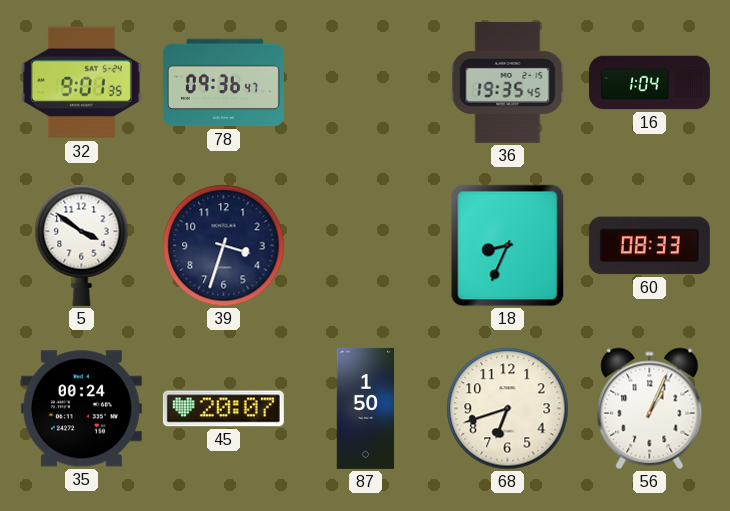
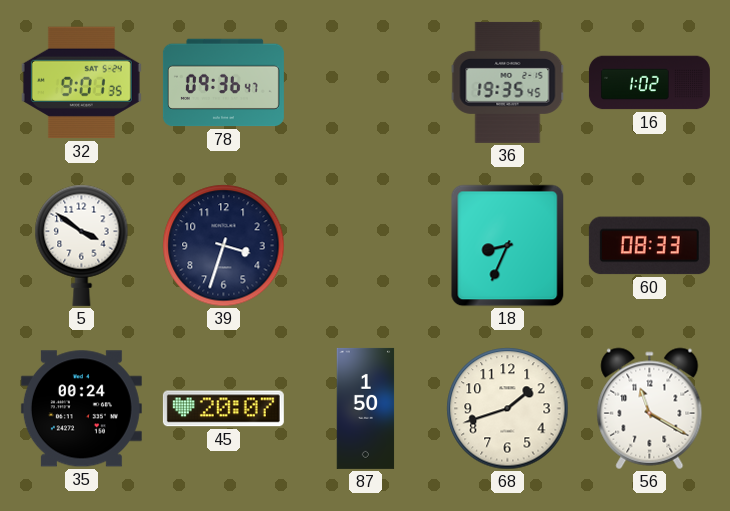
16: 1:04 -> 1:02
68: 6:42 -> 1:42
56: 1:04 -> 11:20
